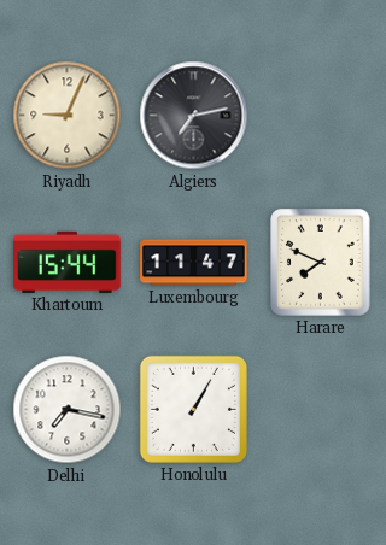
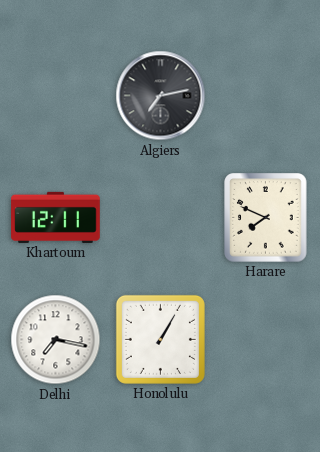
Riyadh: 9:04 -> none
Khartoum: 15:44 -> 12:11
Luxembourg: 11:47 -> none
